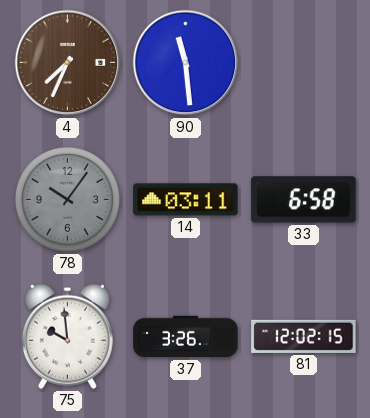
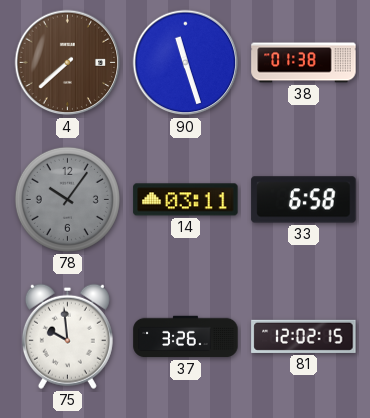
4: 7:34 -> 7:38
90: 11:29 -> 11:27
38: none -> 01:38
